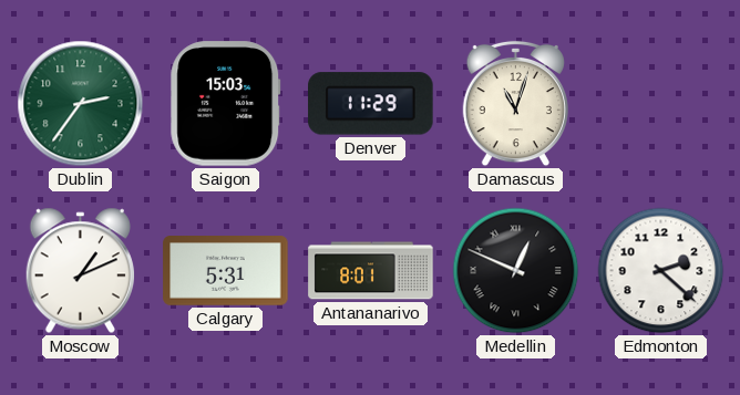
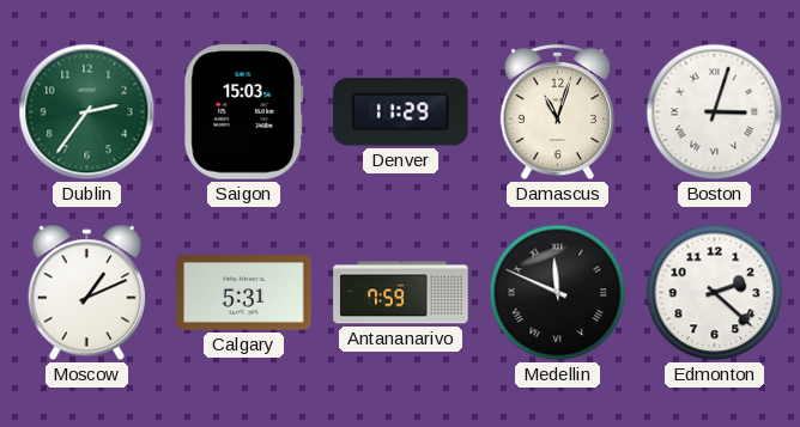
Boston: none -> 3:03
Antananarivo: 8:01 -> 7:59
Medellin: 12:49 -> 11:49
